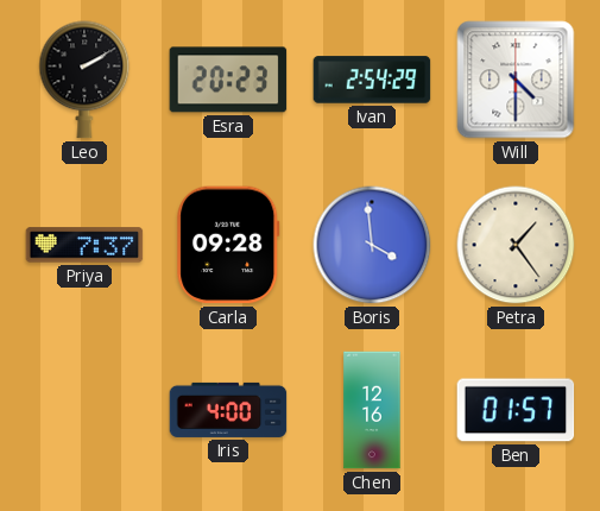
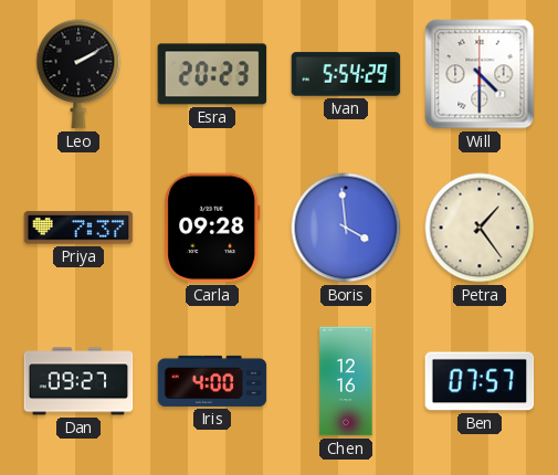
Ivan: 2:54 -> 5:54
Dan: none -> 09:27
Ben: 01:57 -> 07:57
